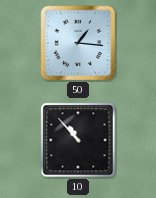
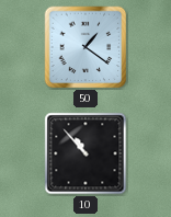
50: 1:16 -> 1:21
